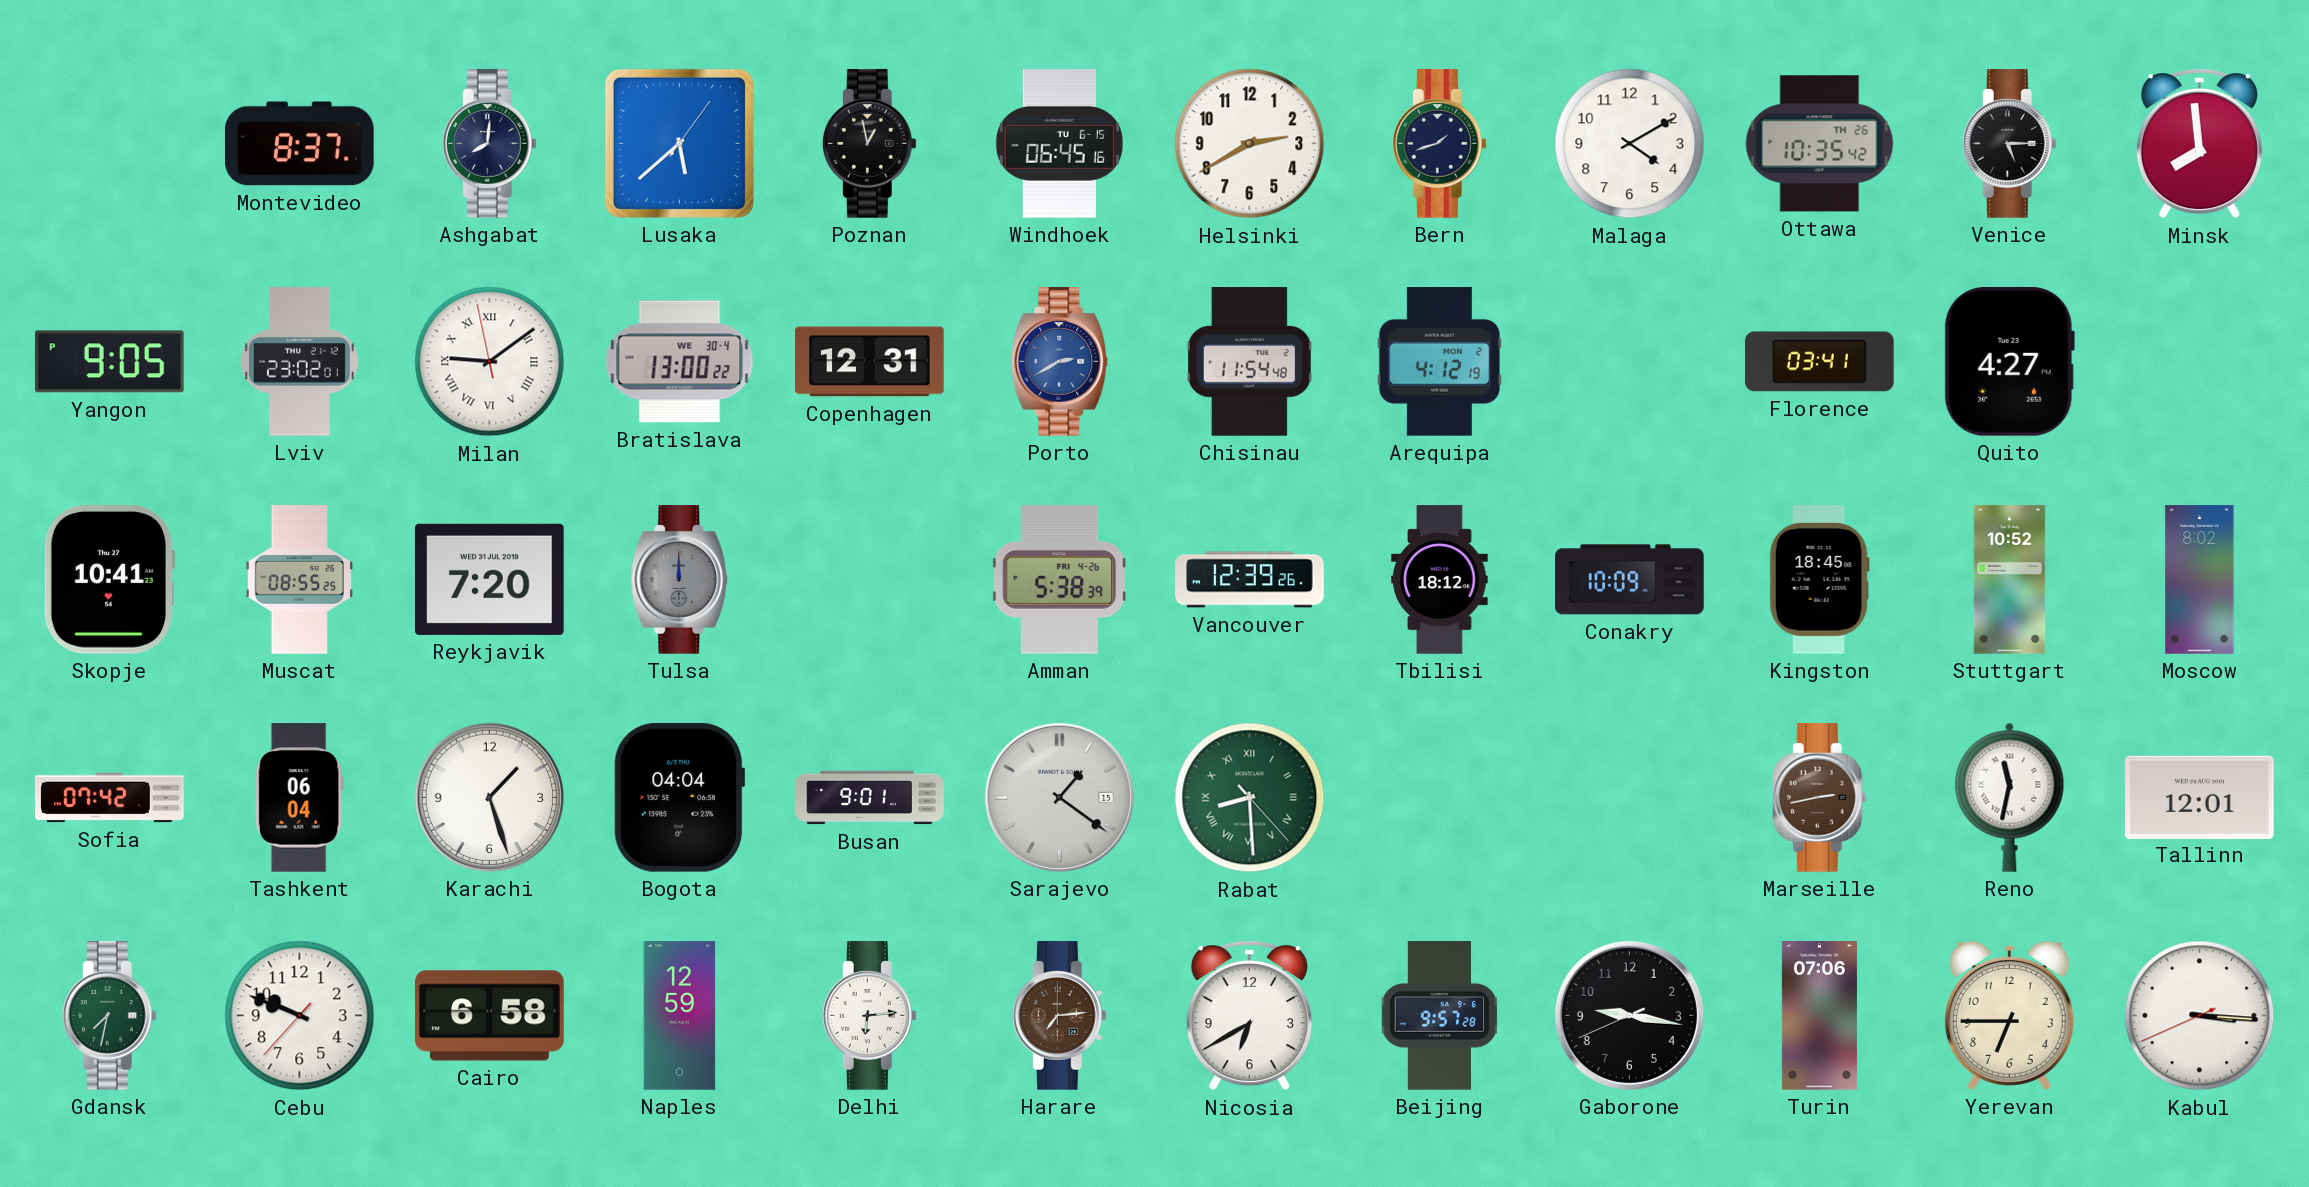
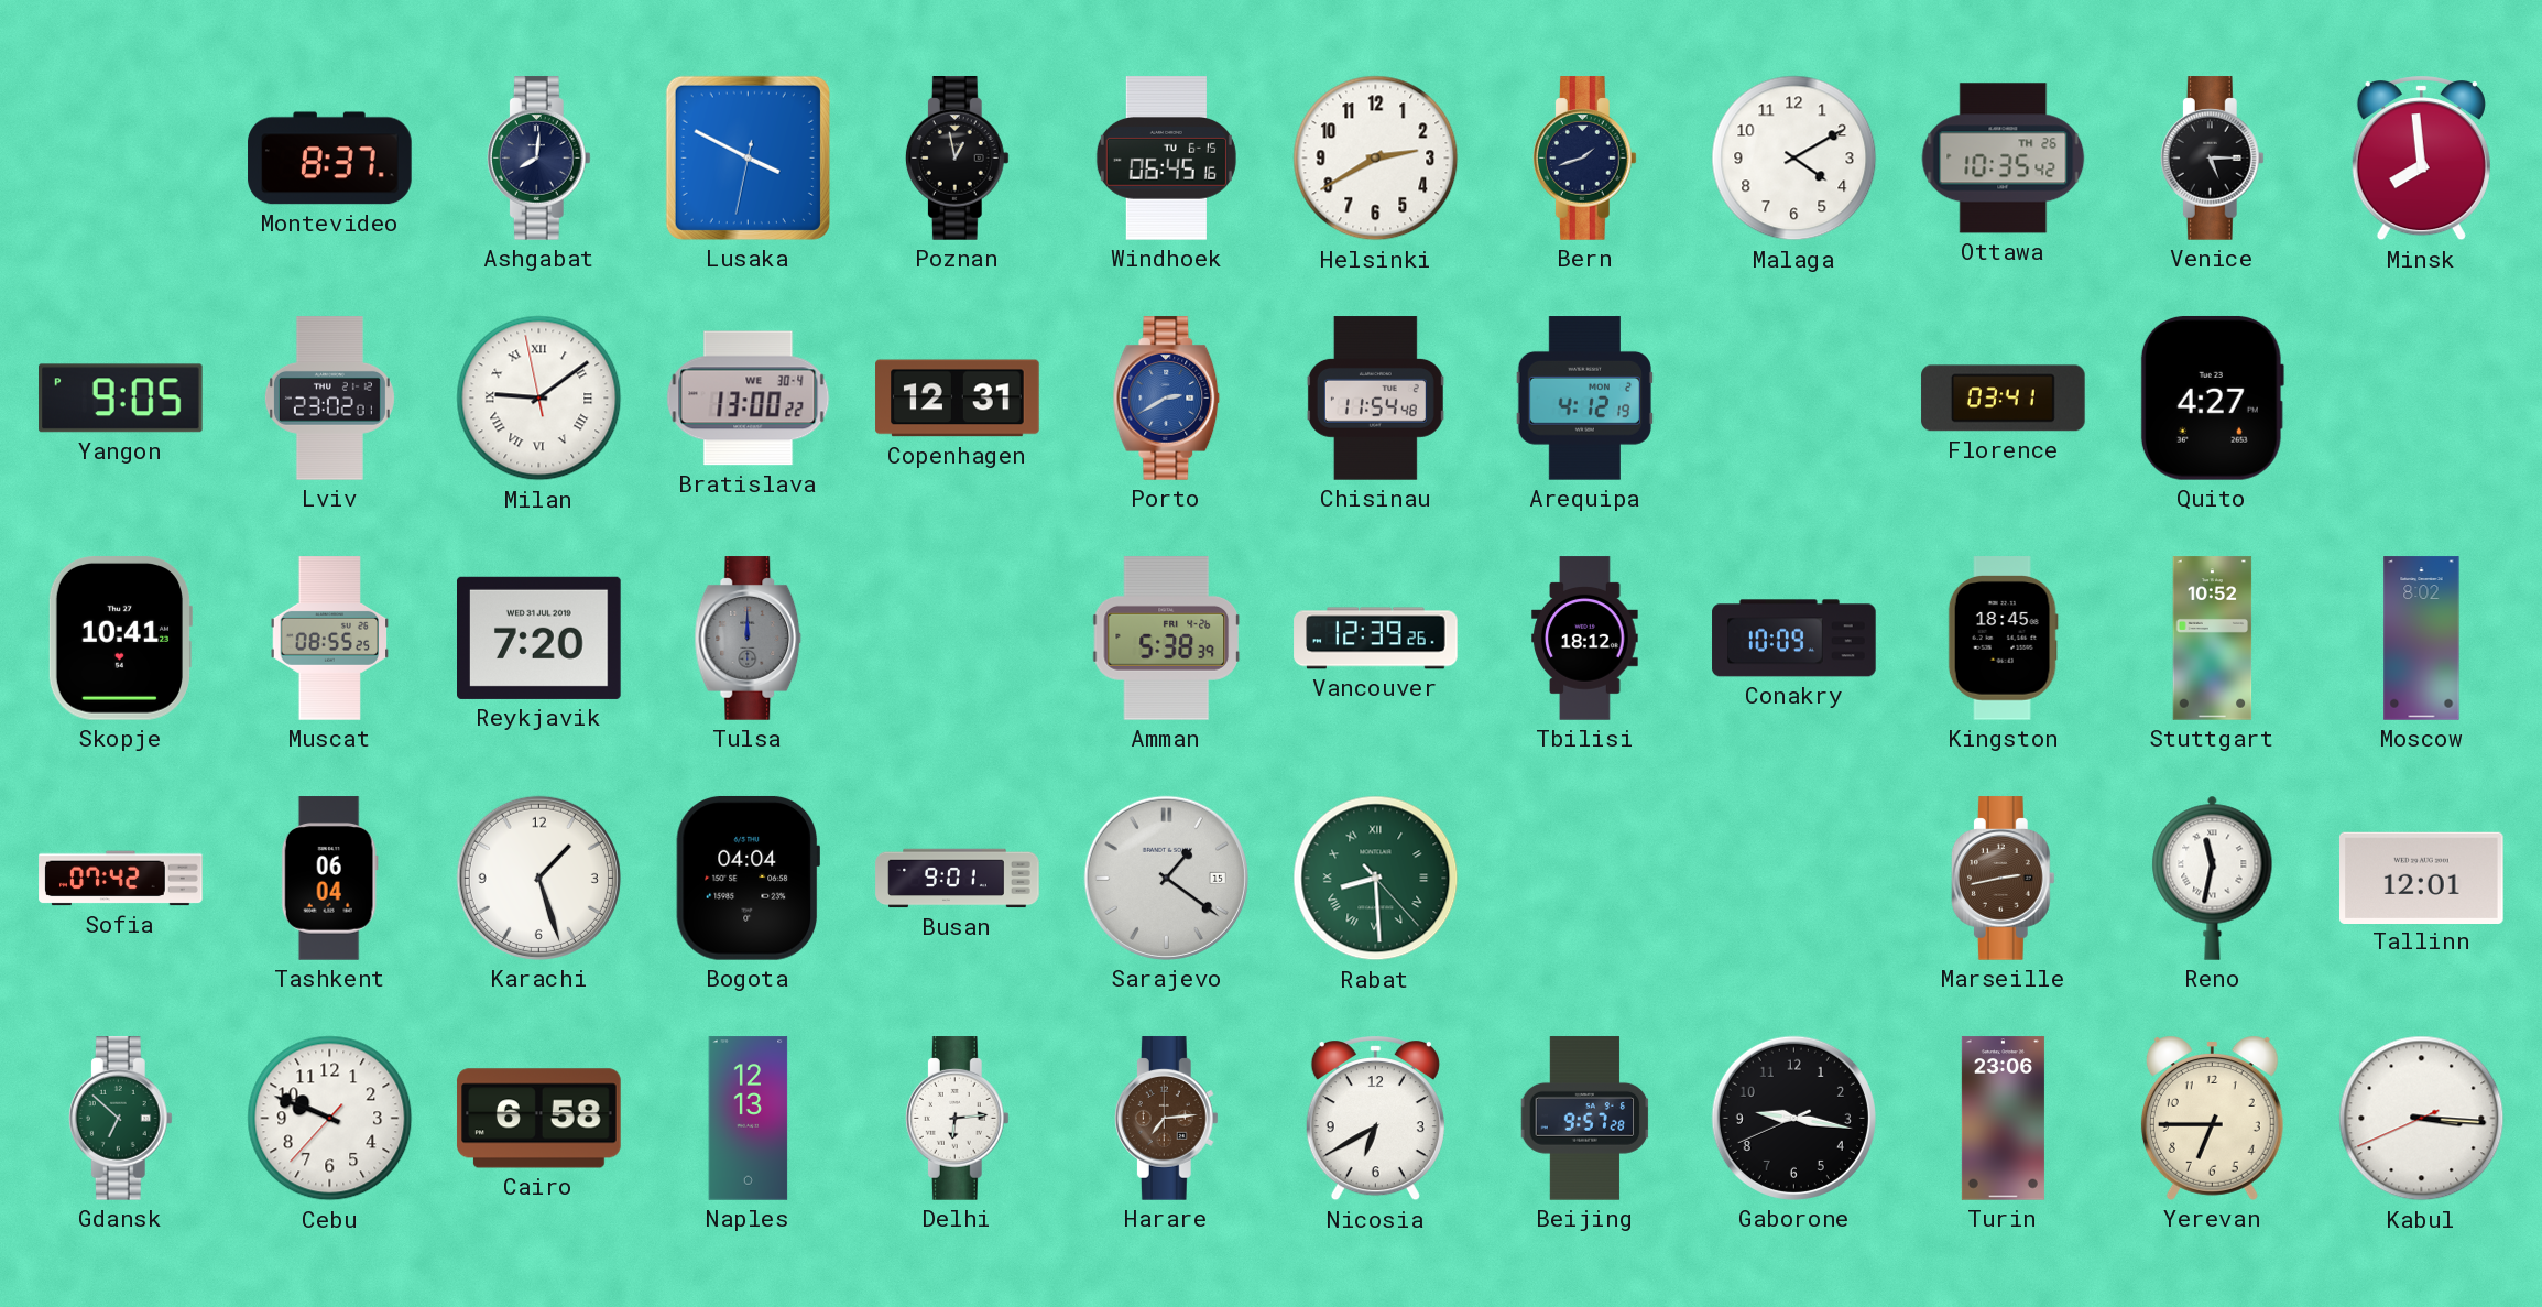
Lusaka: 5:38 -> 3:49
Gdansk: 7:32 -> 6:52
Naples: 12:59 -> 12:13
Turin: 07:06 -> 23:06
